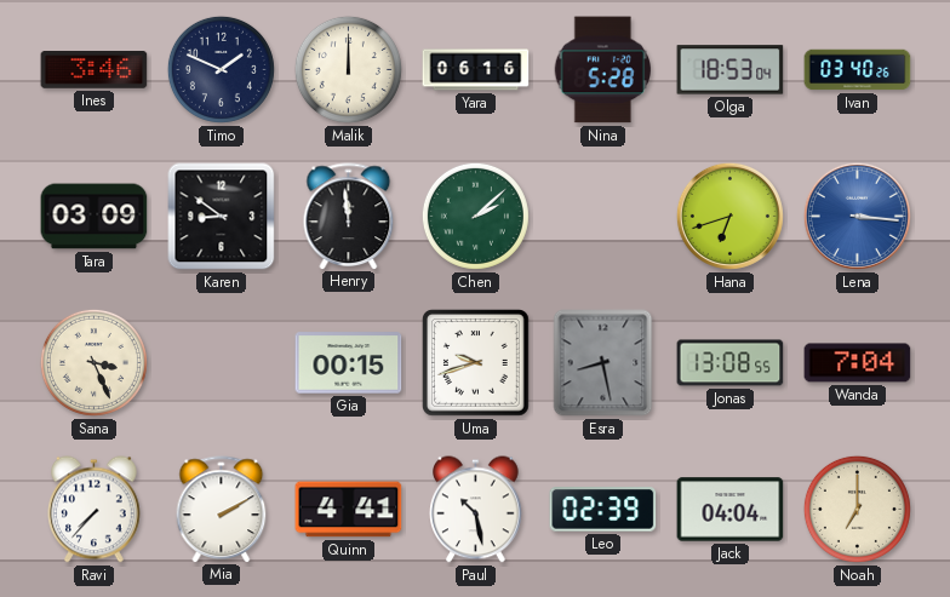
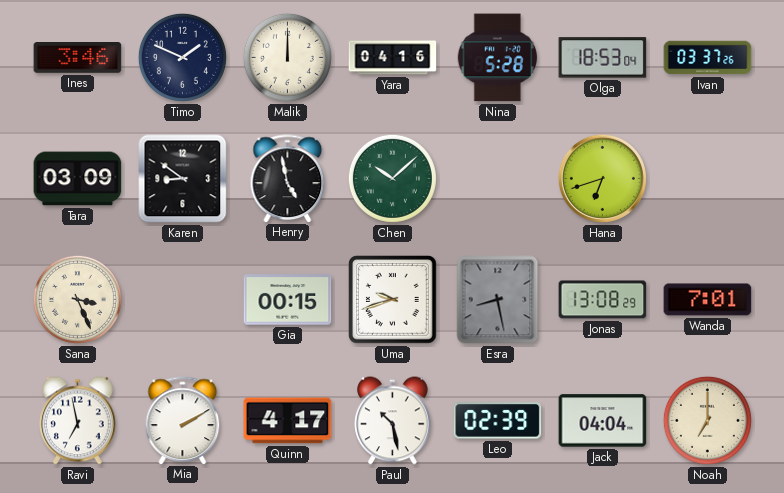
Yara: 06:16 -> 04:16
Ivan: 03:40 -> 03:37
Henry: 11:59 -> 4:58
Chen: 2:08 -> 10:08
Lena: 3:16 -> none
Jonas: 13:08:55 -> 13:08:29
Wanda: 7:04 -> 7:01
Ravi: 7:37 -> 6:58
Quinn: 4:41 -> 4:17
